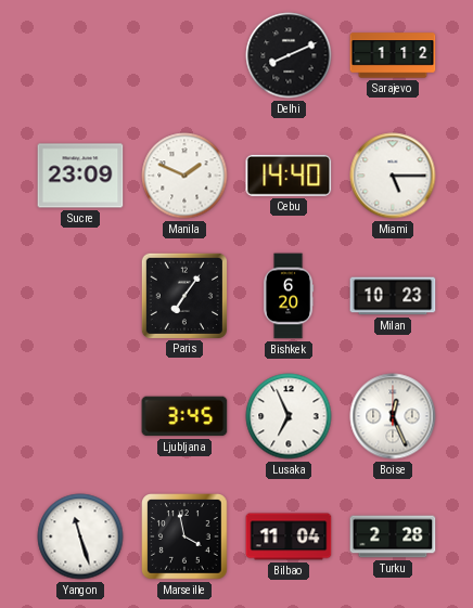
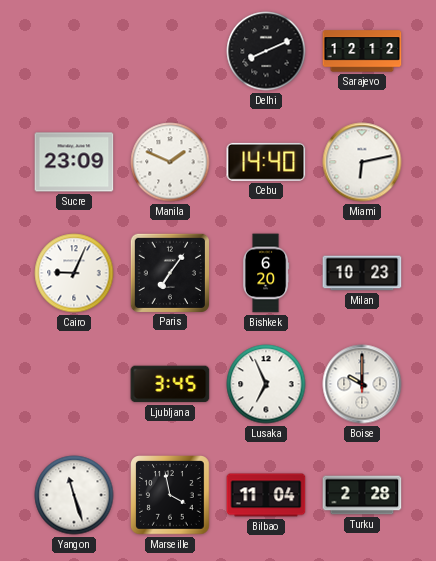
Sarajevo: 1:12 -> 12:12
Miami: 5:15 -> 6:13
Cairo: none -> 9:04
Boise: 12:26 -> 10:00
